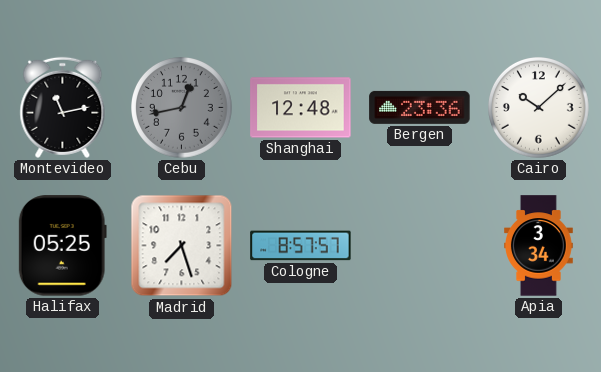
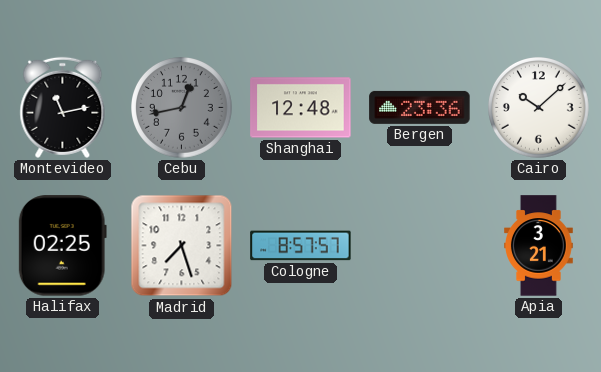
Halifax: 05:25 -> 02:25
Apia: 3:34 -> 3:21
